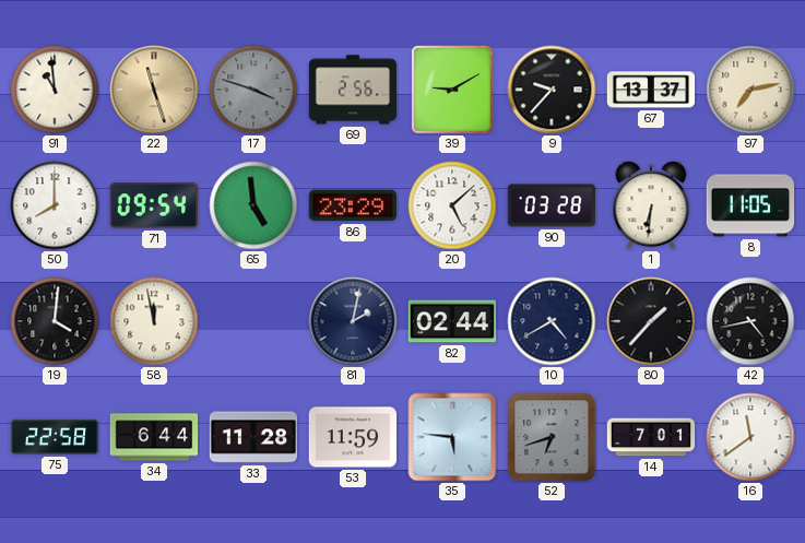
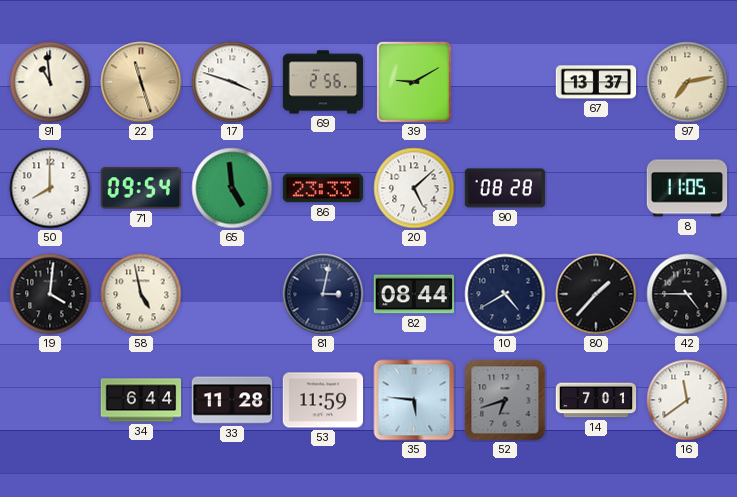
17 dial: grey -> white
9: 9:37 -> none
86: 23:29 -> 23:33
90: 03:28 -> 08:28
1: 6:31 -> none
58: 11:58 -> 4:58
81: 2:02 -> 3:02
82: 02:44 -> 08:44
42: 4:43 -> 4:45
75: 22:58 -> none
